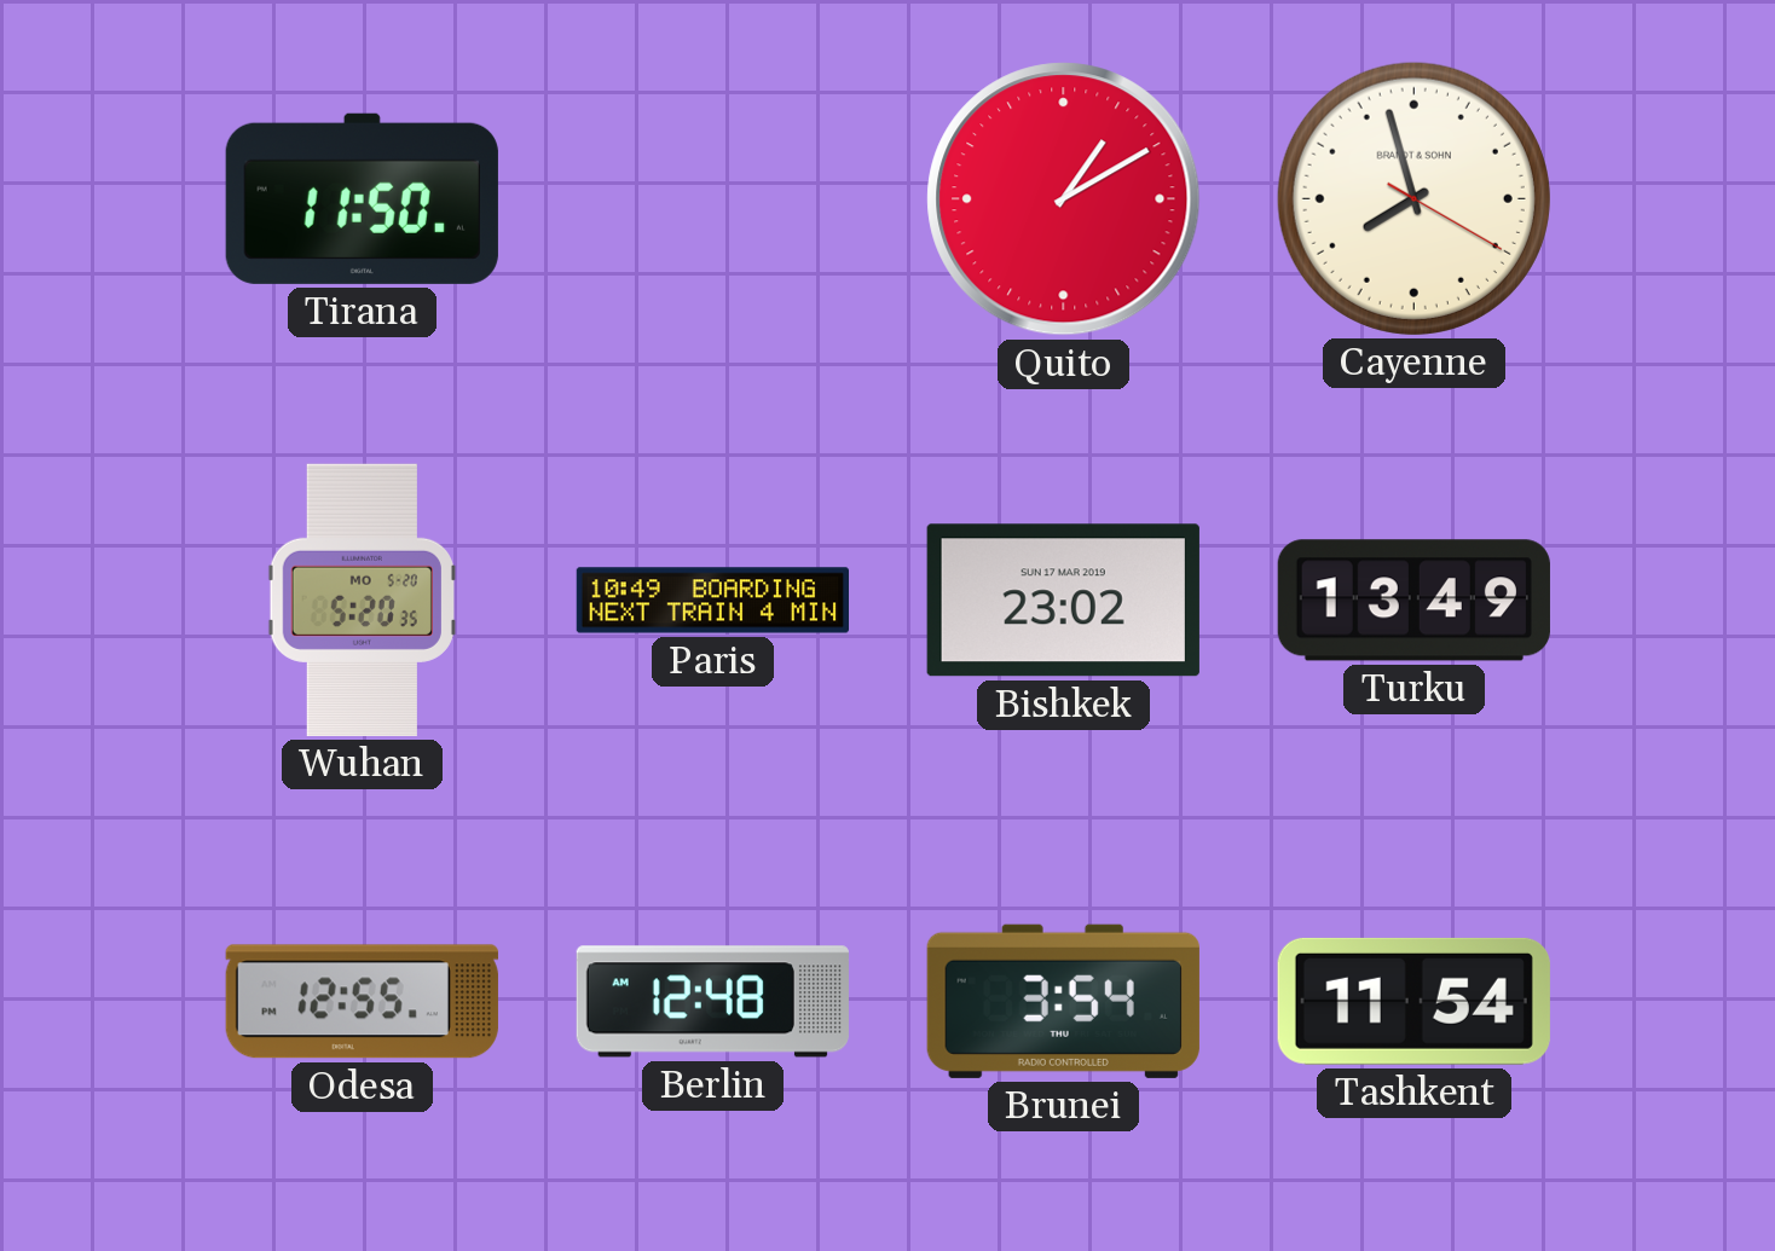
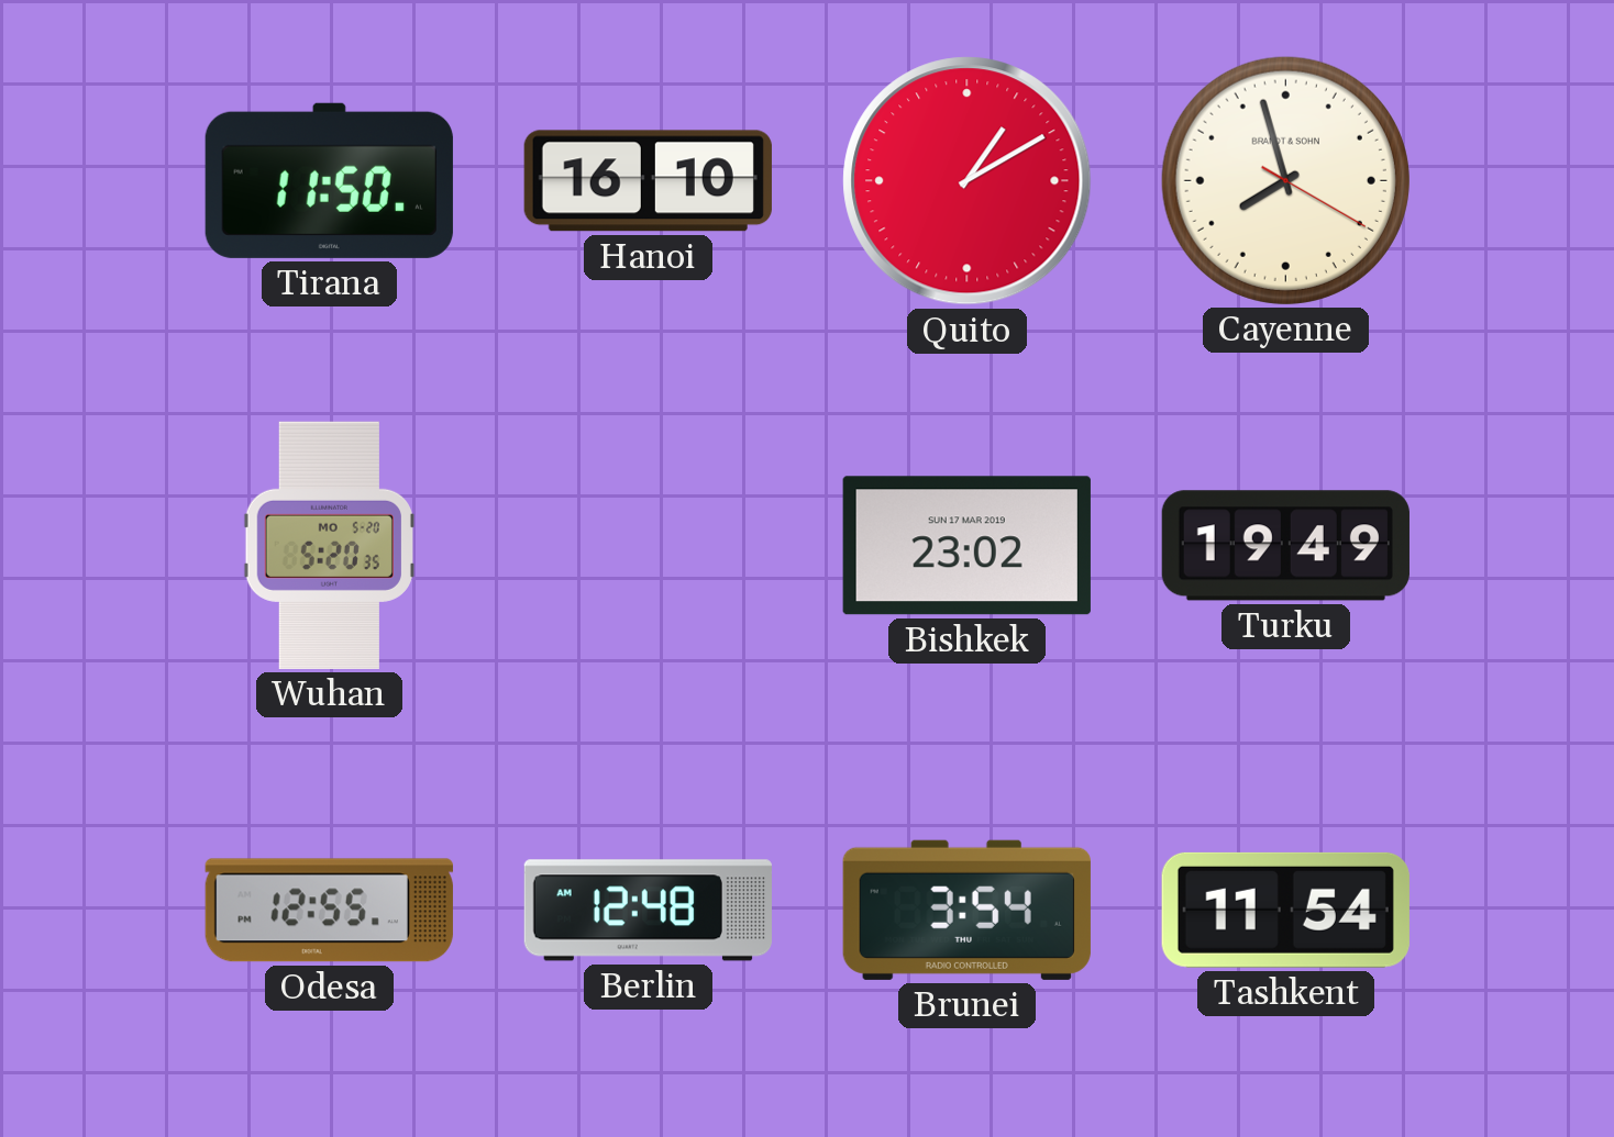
Hanoi: none -> 16:10
Paris: 10:49 -> none
Turku: 13:49 -> 19:49
